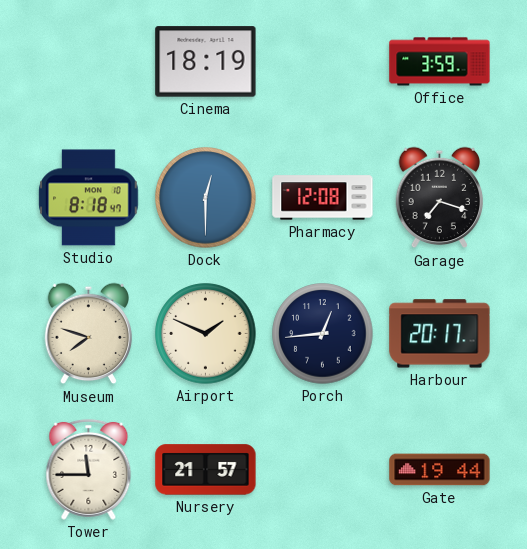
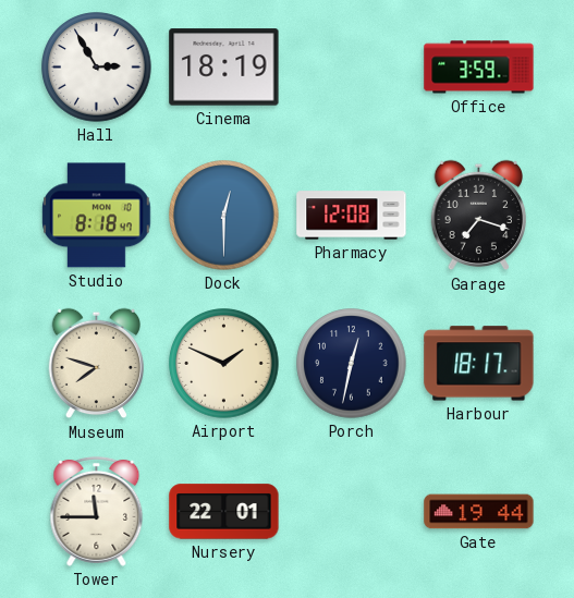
Hall: none -> 2:55
Porch: 12:44 -> 12:32
Harbour: 20:17 -> 18:17
Nursery: 21:57 -> 22:01
